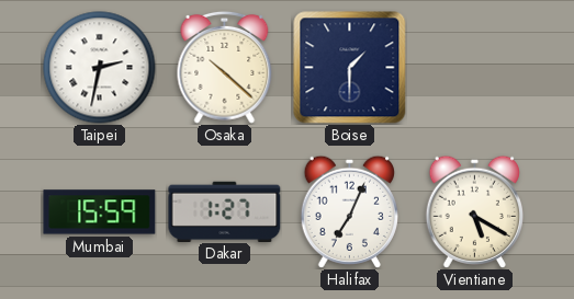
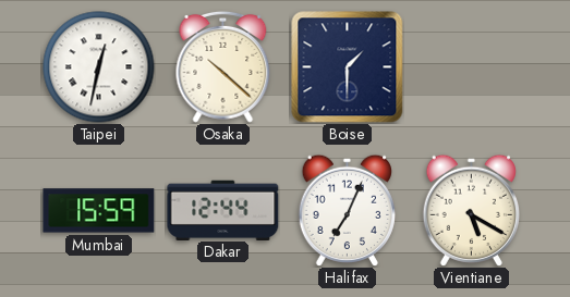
Taipei: 2:32 -> 12:32
Dakar: 1:27 -> 12:44
